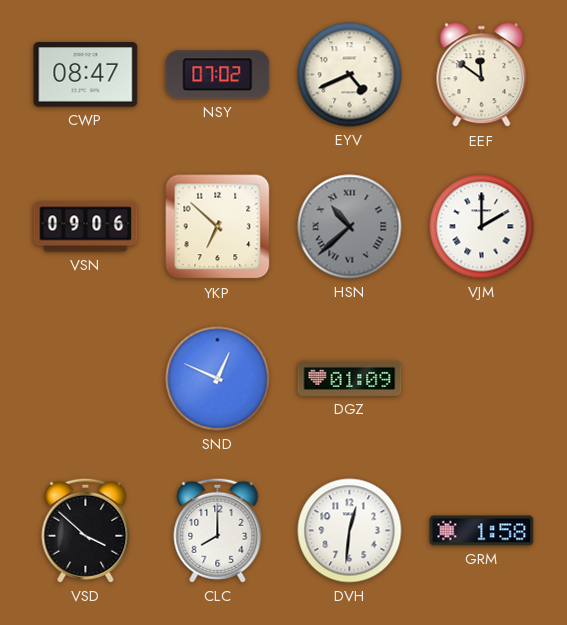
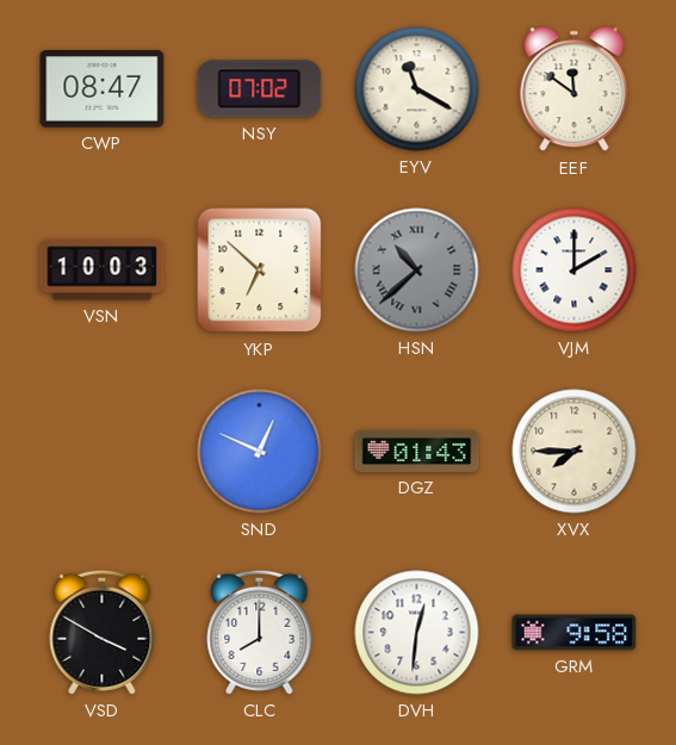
EYV: 4:41 -> 11:20
VSN: 09:06 -> 10:03
DGZ: 01:09 -> 01:43
XVX: none -> 7:45
VSD: 3:52 -> 3:50
GRM: 1:58 -> 9:58
